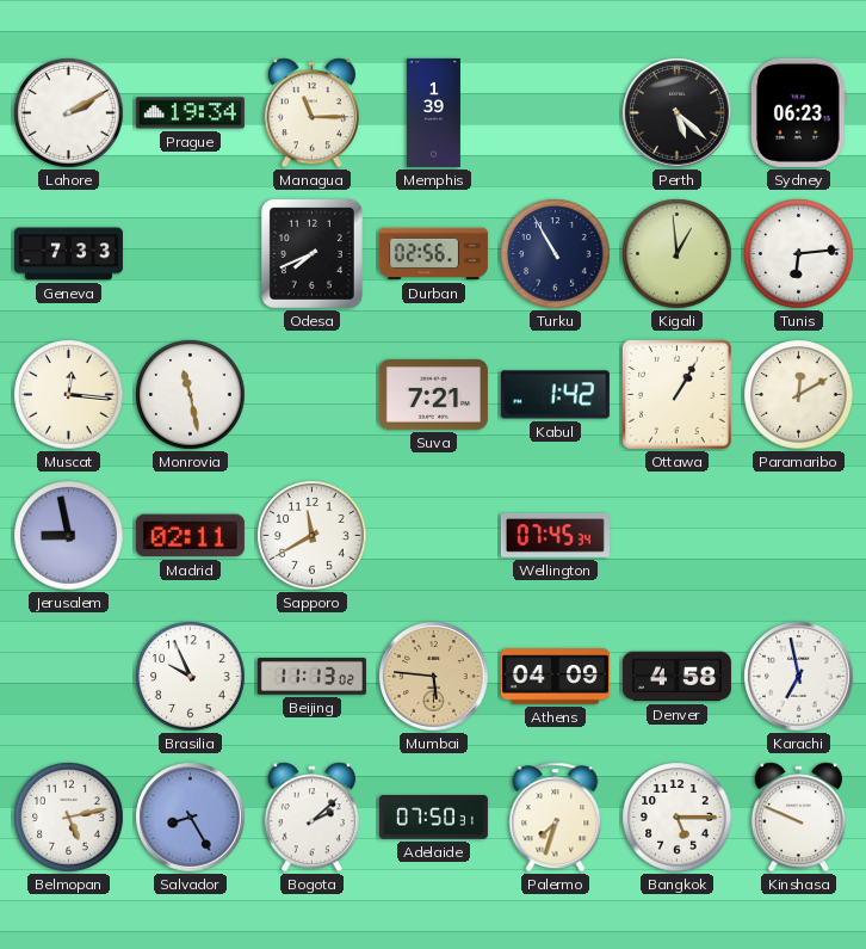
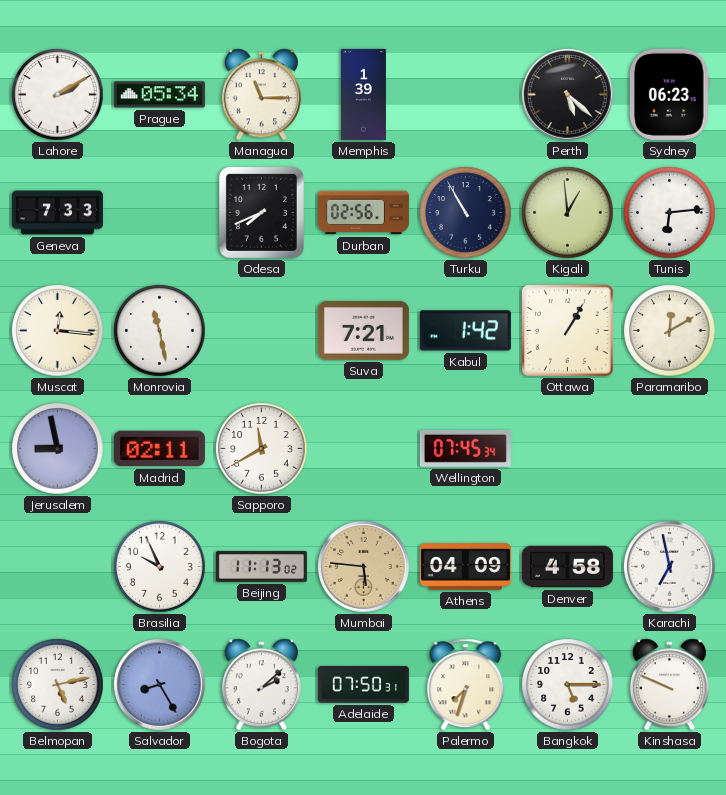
Prague: 19:34 -> 05:34
